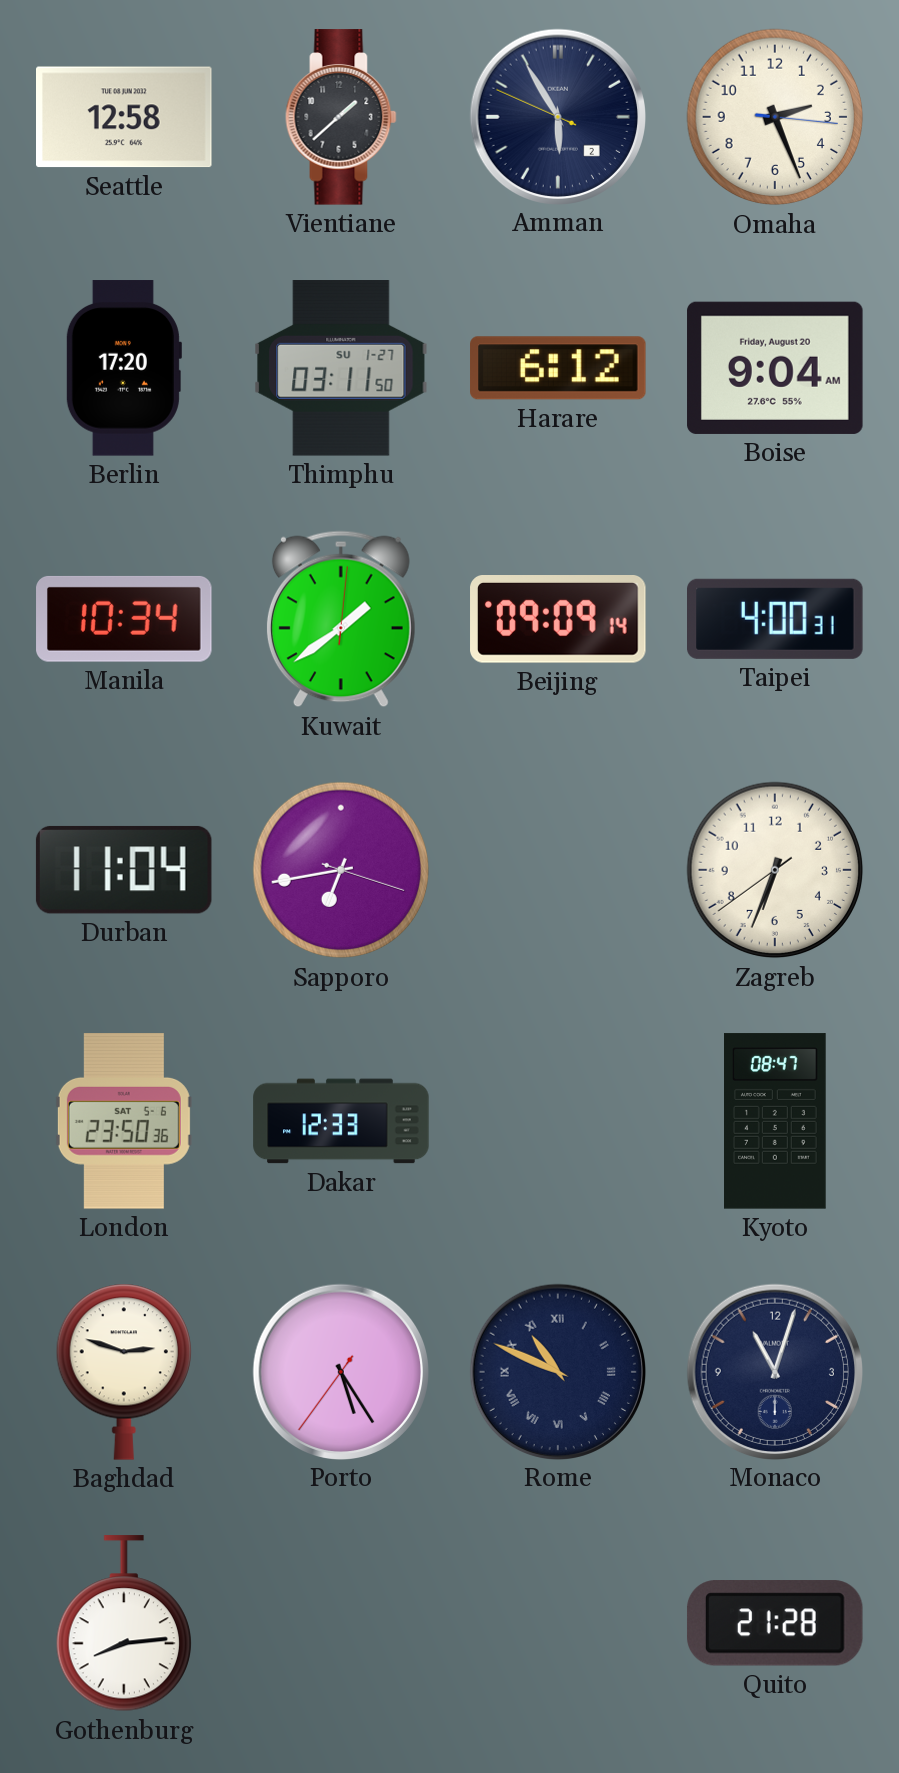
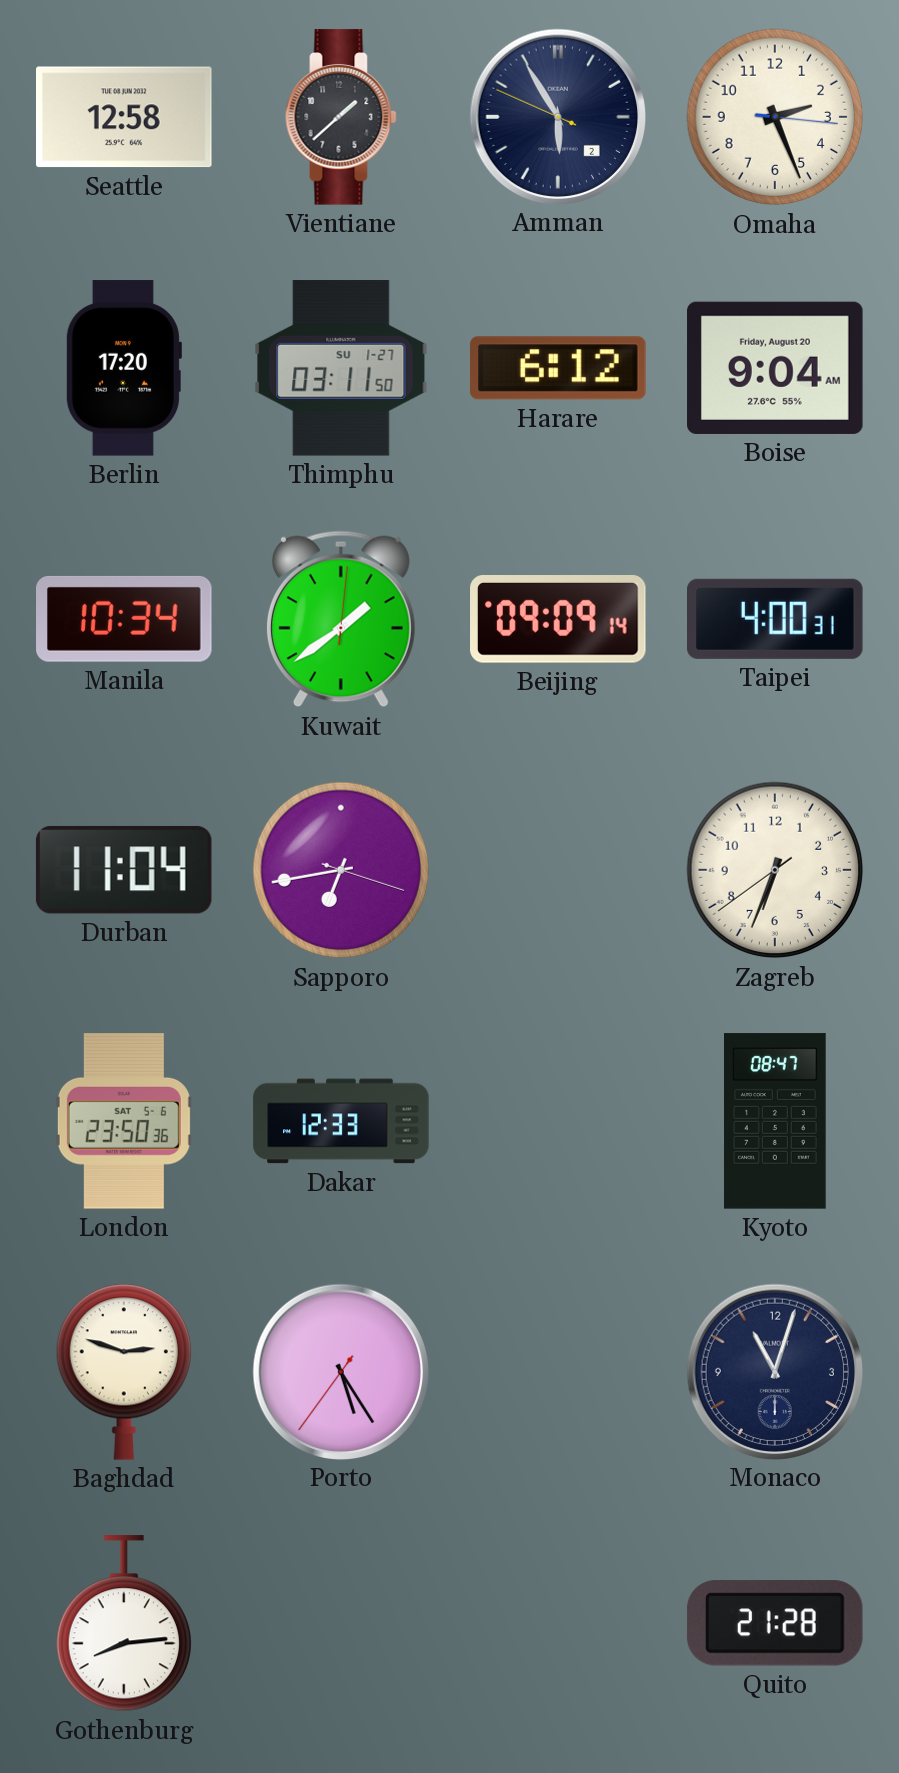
Rome: 10:49 -> none
